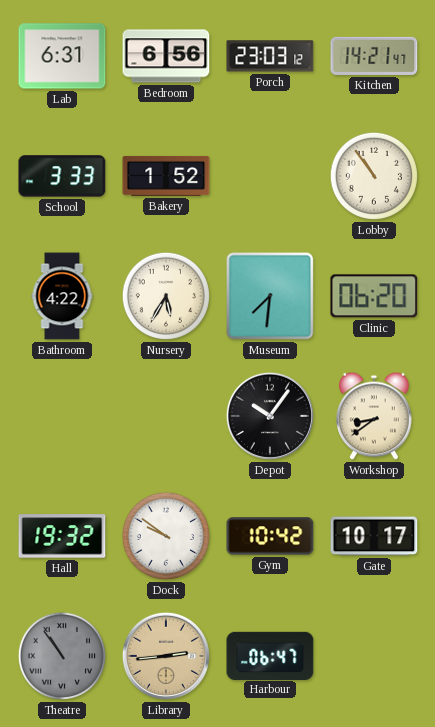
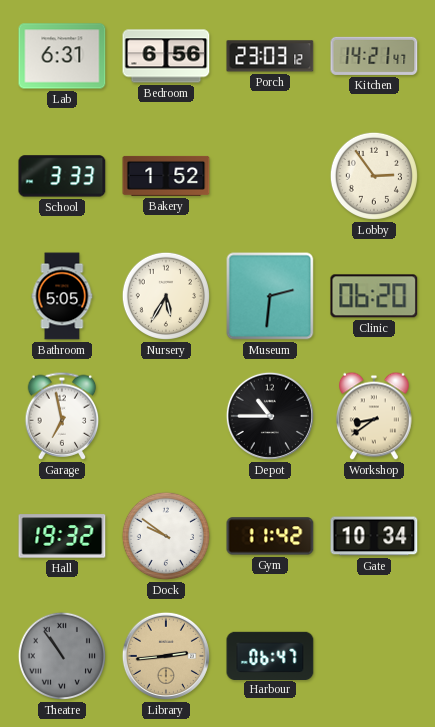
Lobby: 10:54 -> 2:54
Bathroom: 4:22 -> 5:05
Museum: 7:31 -> 2:31
Garage: none -> 6:58
Depot: 10:06 -> 10:45
Gym: 10:42 -> 11:42
Gate: 10:17 -> 10:34
